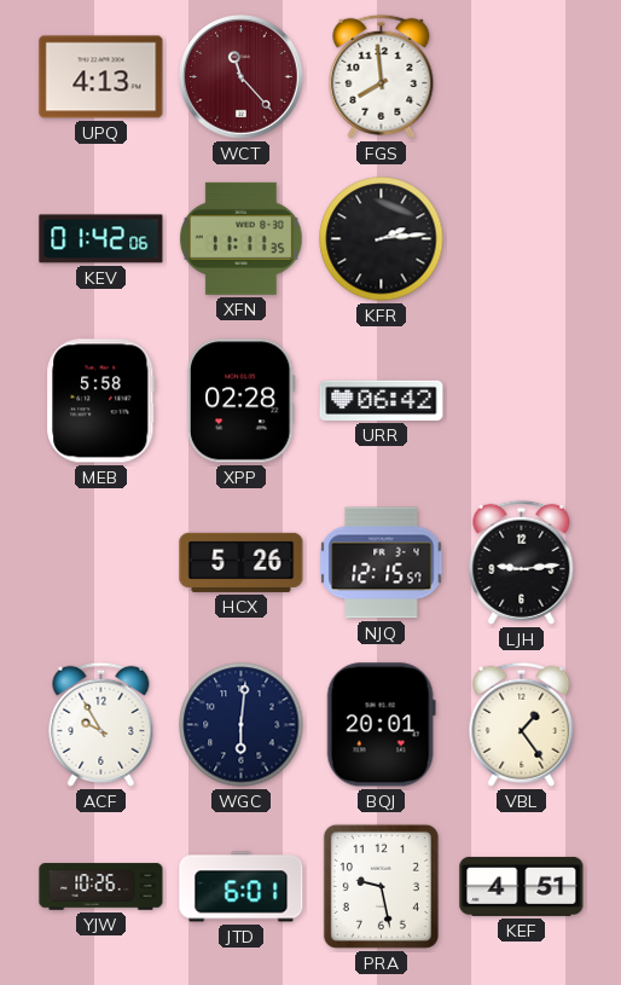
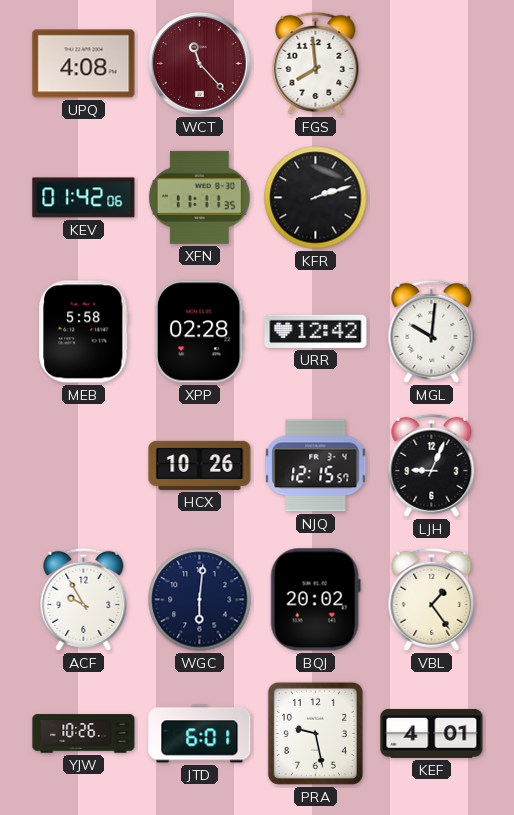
UPQ: 4:13 -> 4:08
KFR: 2:14 -> 2:12
URR: 06:42 -> 12:42
MGL: none -> 10:01
HCX: 5:26 -> 10:26
LJH: 9:14 -> 9:04
BQJ: 20:01 -> 20:02
KEF: 4:51 -> 4:01
